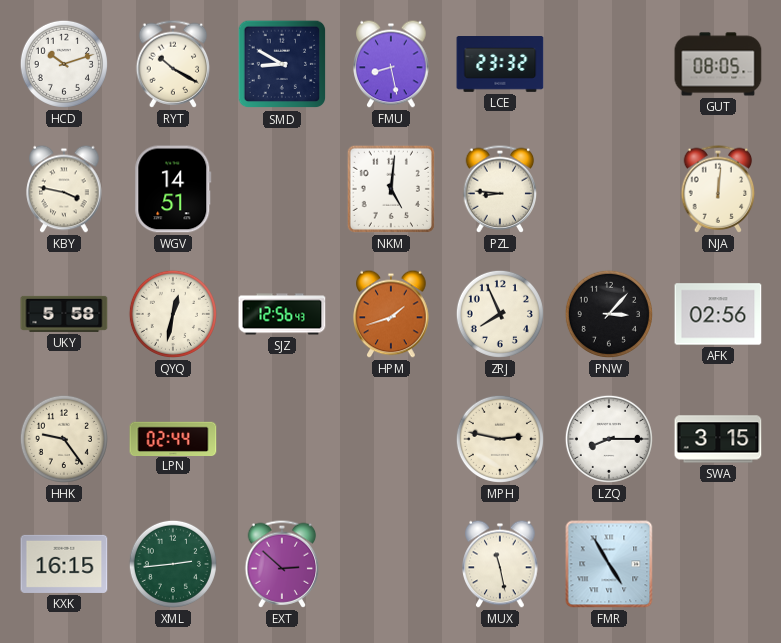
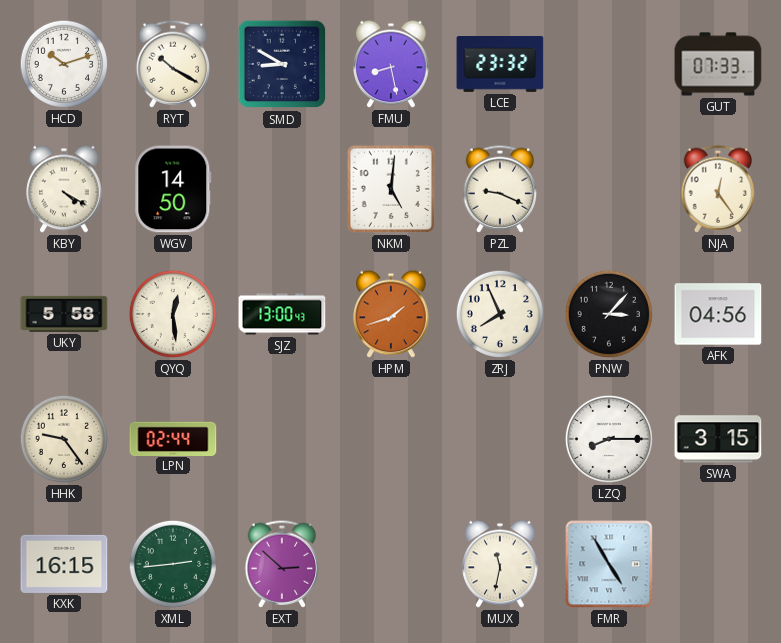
GUT: 08:05 -> 07:33
KBY: 3:47 -> 4:20
WGV: 14:51 -> 14:50
PZL: 8:46 -> 9:19
NJA: 12:01 -> 12:24
QYQ: 12:32 -> 12:29
SJZ: 12:56 -> 13:00
AFK: 02:56 -> 04:56
MPH: 2:47 -> none
MUX: 11:28 -> 11:32
